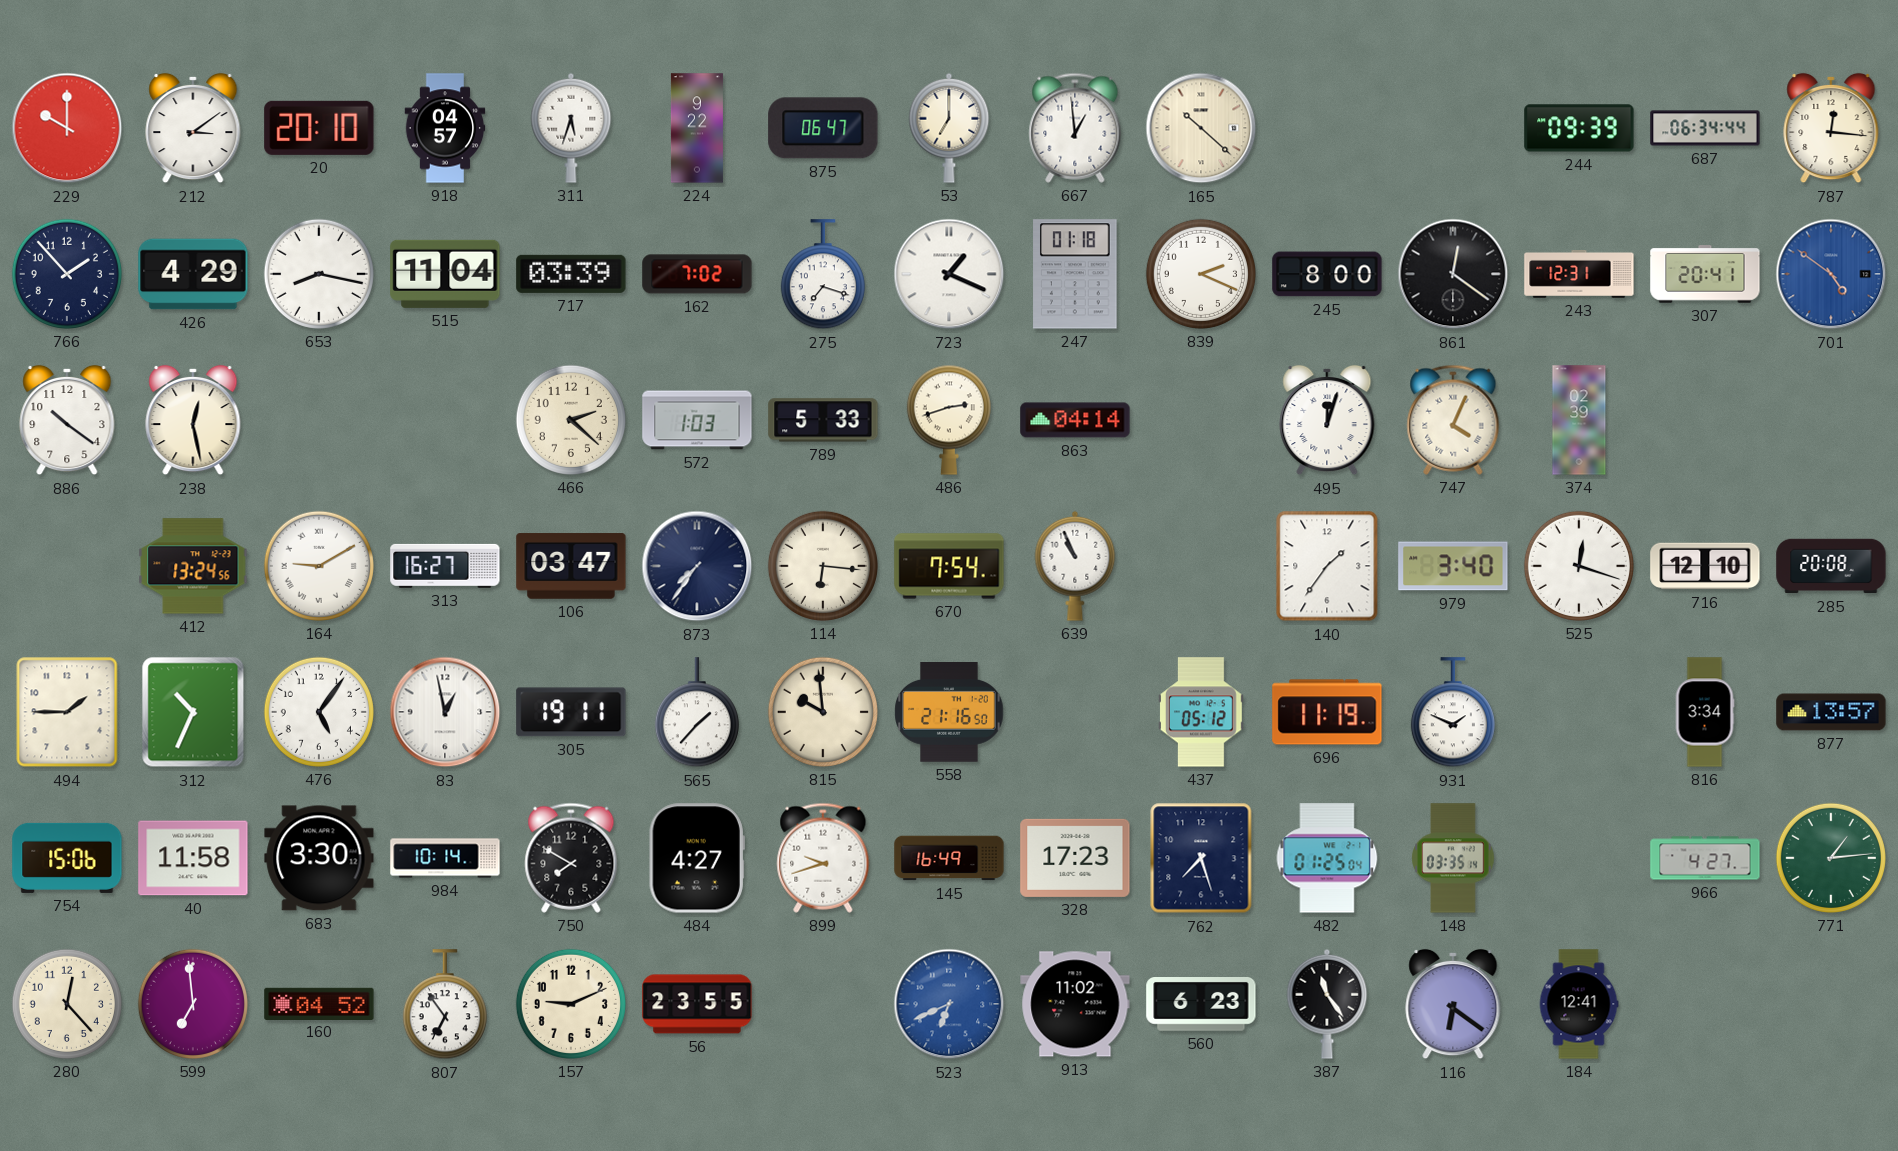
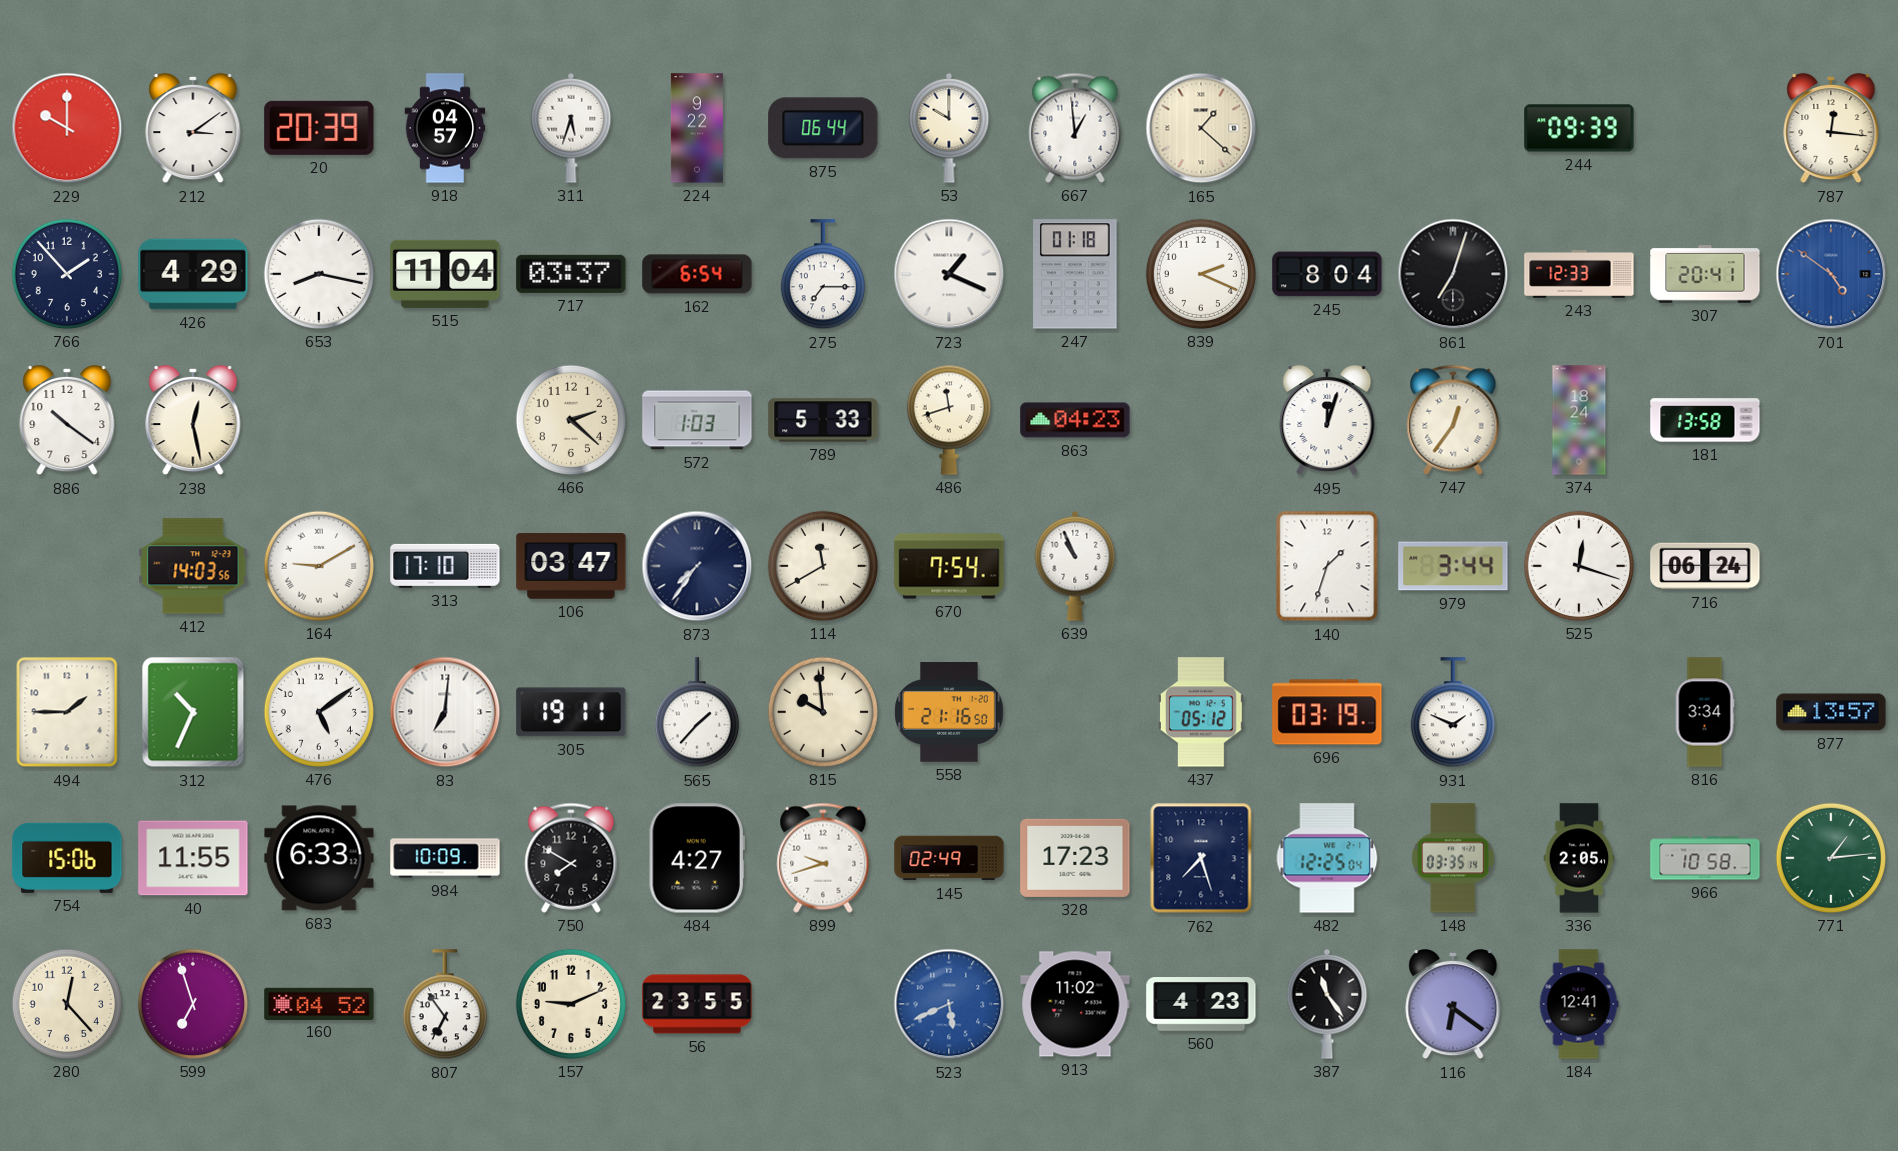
20: 20:10 -> 20:39
875: 06:47 -> 06:44
53: 7:00 -> 10:00
165: 10:22 -> 1:22
687: 06:34 -> none
717: 03:39 -> 03:37
162: 7:02 -> 6:54
275: 7:18 -> 7:15
245: 8:00 -> 8:04
861: 12:21 -> 7:03
243: 12:31 -> 12:33
486: 2:42 -> 11:42
863: 04:14 -> 04:23
747: 4:04 -> 12:36
374: 02:39 -> 18:24
181: none -> 13:58
412: 13:24 -> 14:03
313: 16:27 -> 17:10
114: 6:16 -> 11:40
140: 1:36 -> 1:33
979: 3:40 -> 3:44
716: 12:10 -> 06:24
285: 20:08 -> none
476: 5:06 -> 5:09
83: 12:58 -> 7:01
696: 11:19 -> 03:19
40: 11:58 -> 11:55
683: 3:30 -> 6:33
984: 10:14 -> 10:09
145: 16:49 -> 02:49
482: 01:25 -> 12:25
336: none -> 2:05
966: 4:27 -> 10:58
599: 6:59 -> 6:57
523: 6:41 -> 5:41
560: 6:23 -> 4:23
